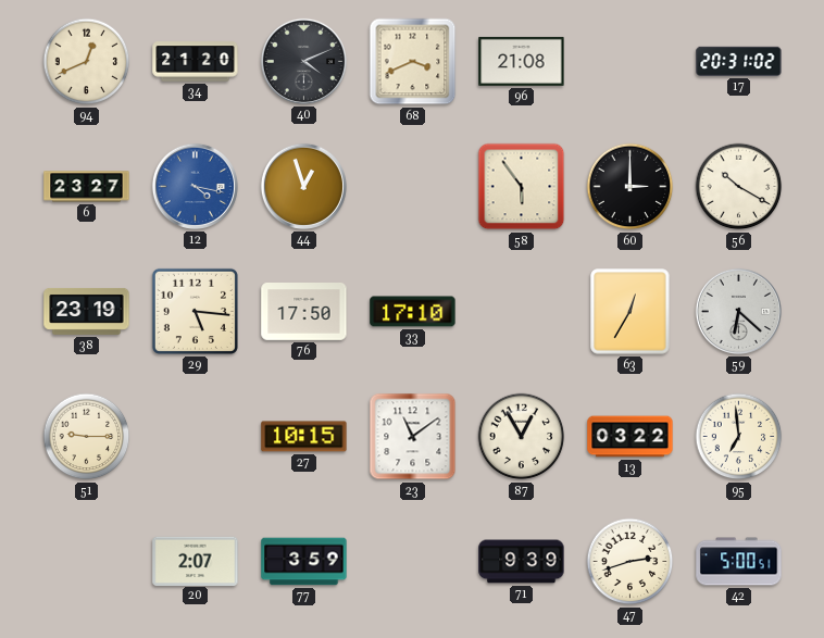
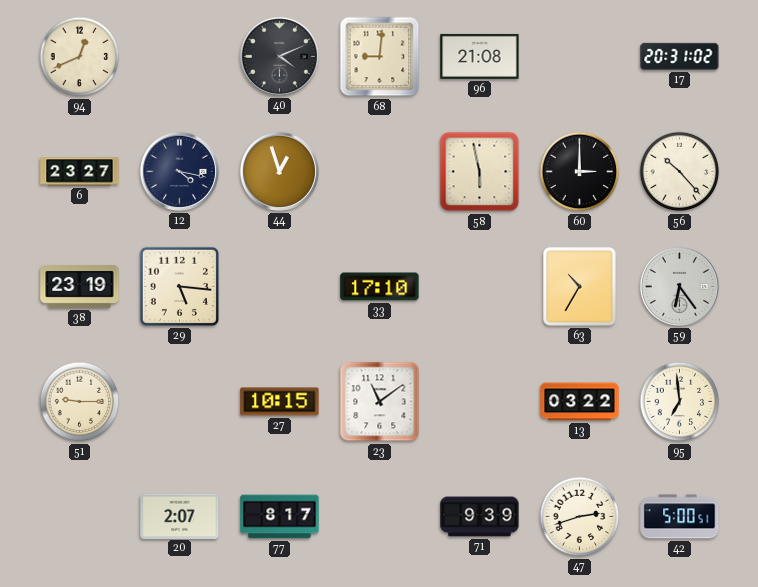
34: 21:20 -> none
68: 3:41 -> 9:01
12 dial: blue -> navy
58: 5:54 -> 5:58
56: 10:20 -> 10:23
76: 17:50 -> none
63: 12:35 -> 10:35
59: 6:22 -> 6:24
87: 12:55 -> none
77: 3:59 -> 8:17
